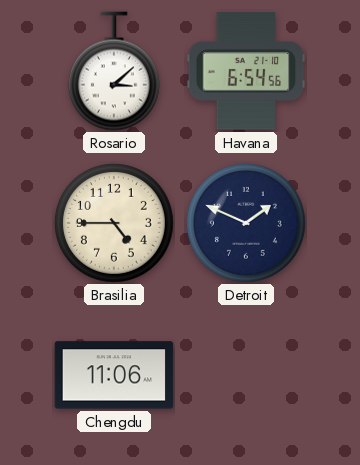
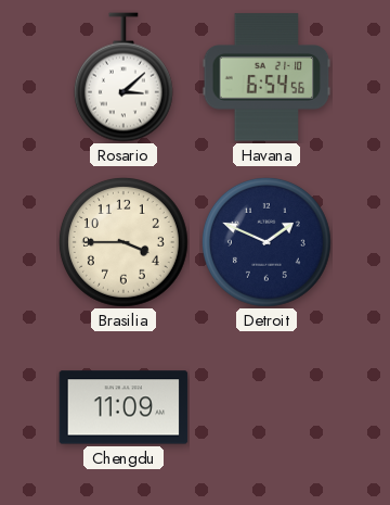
Brasilia: 4:45 -> 3:45
Chengdu: 11:06 -> 11:09
